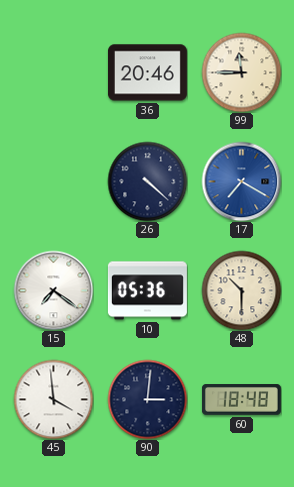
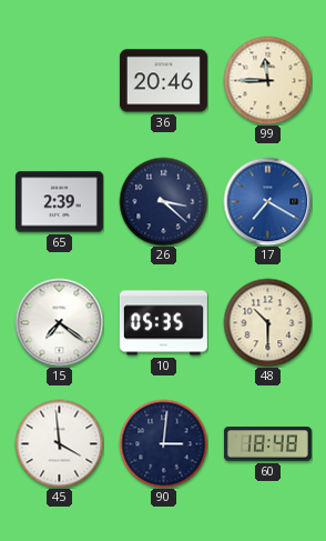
65: none -> 2:39
26: 4:22 -> 3:22
10: 05:36 -> 05:35
